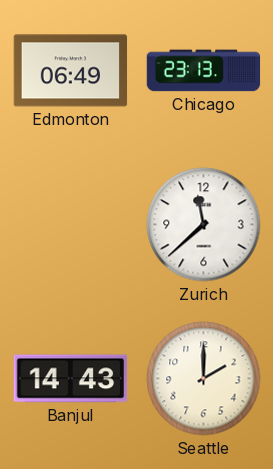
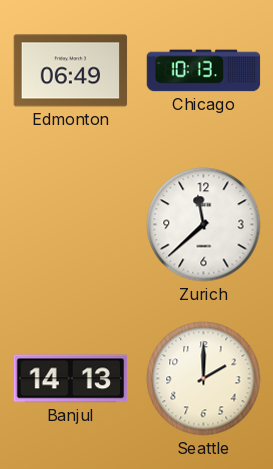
Chicago: 23:13 -> 10:13
Banjul: 14:43 -> 14:13
